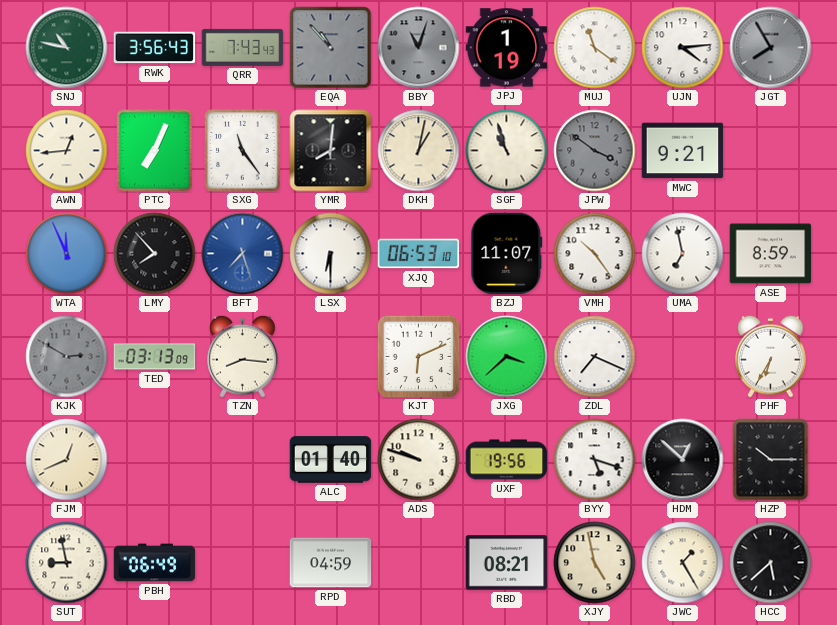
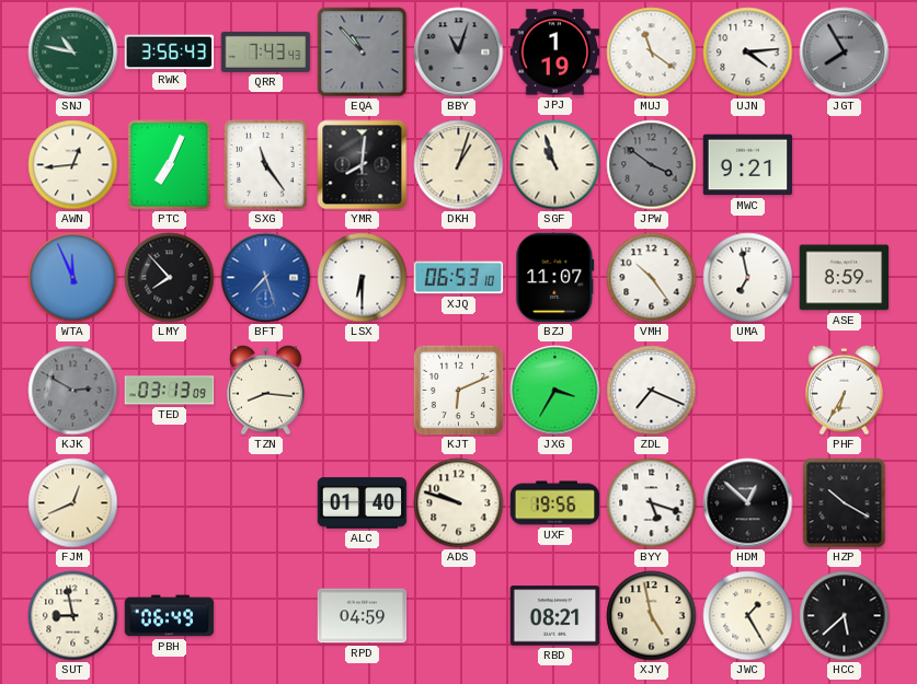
DKH: 1:02 -> 1:03
JXG: 3:38 -> 3:35
HZP: 10:15 -> 10:20
